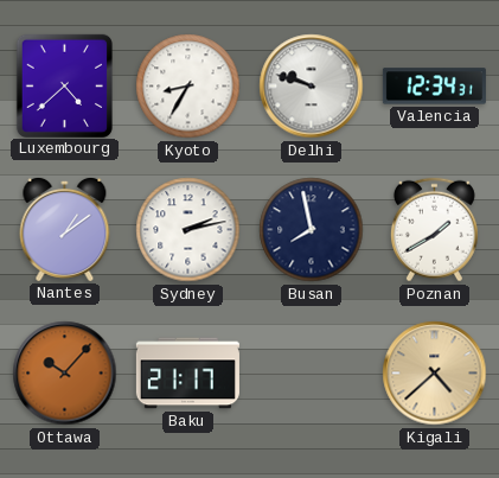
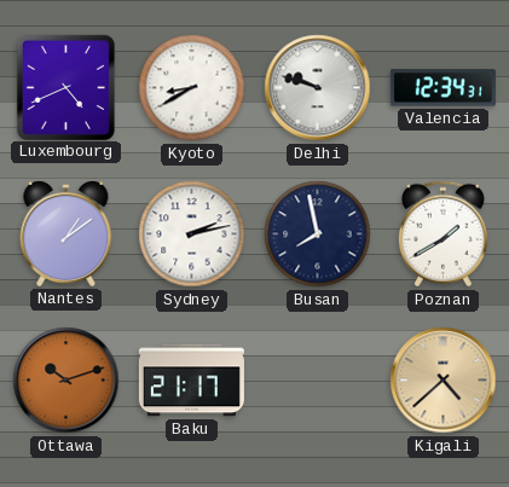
Luxembourg: 4:38 -> 4:41
Kyoto: 8:35 -> 8:40
Ottawa: 10:07 -> 10:12
